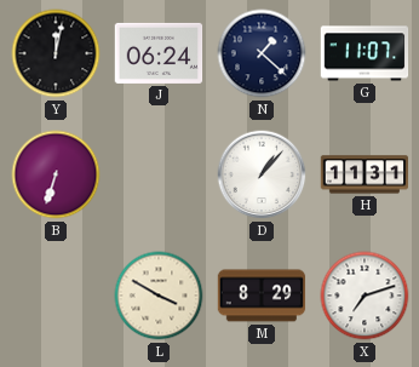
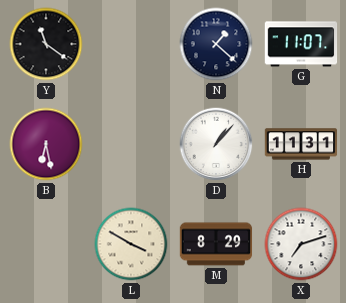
Y: 12:02 -> 11:21
J: 06:24 -> none
B: 6:33 -> 6:28
